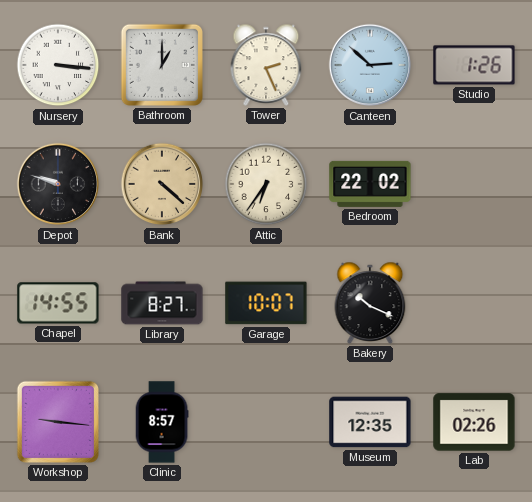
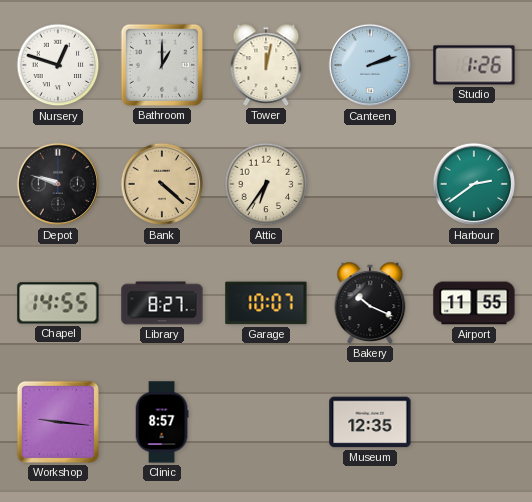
Nursery: 3:16 -> 12:48
Tower: 2:26 -> 12:02
Canteen: 2:52 -> 2:12
Bedroom: 22:02 -> none
Harbour: none -> 2:39
Airport: none -> 11:55
Lab: 02:26 -> none
